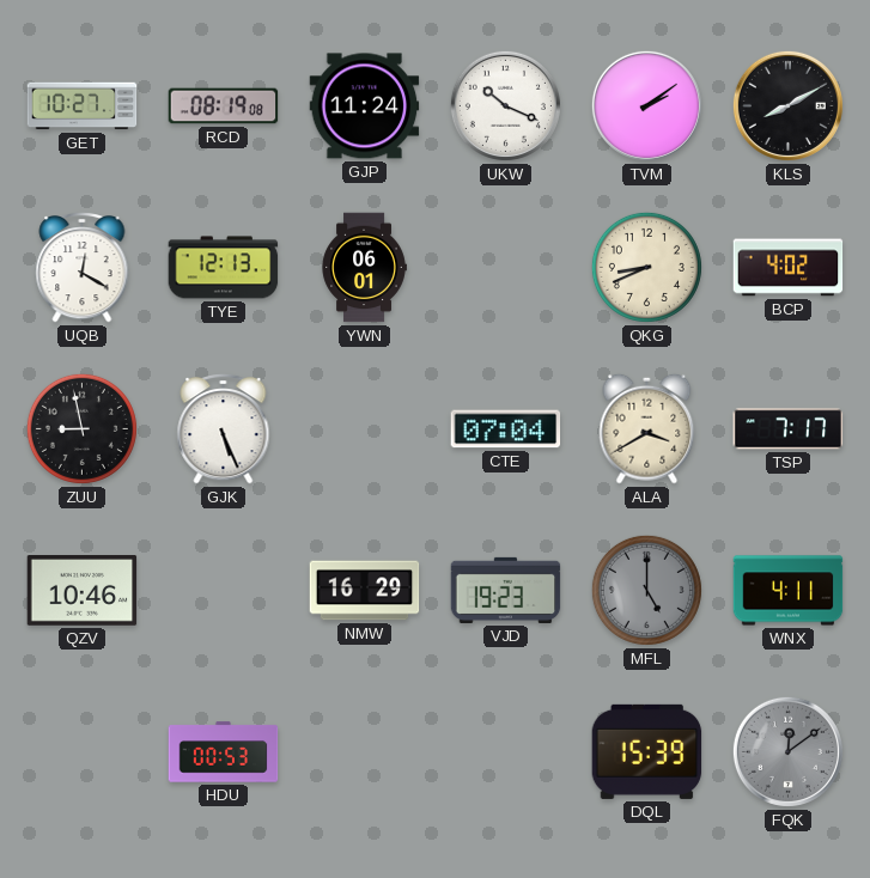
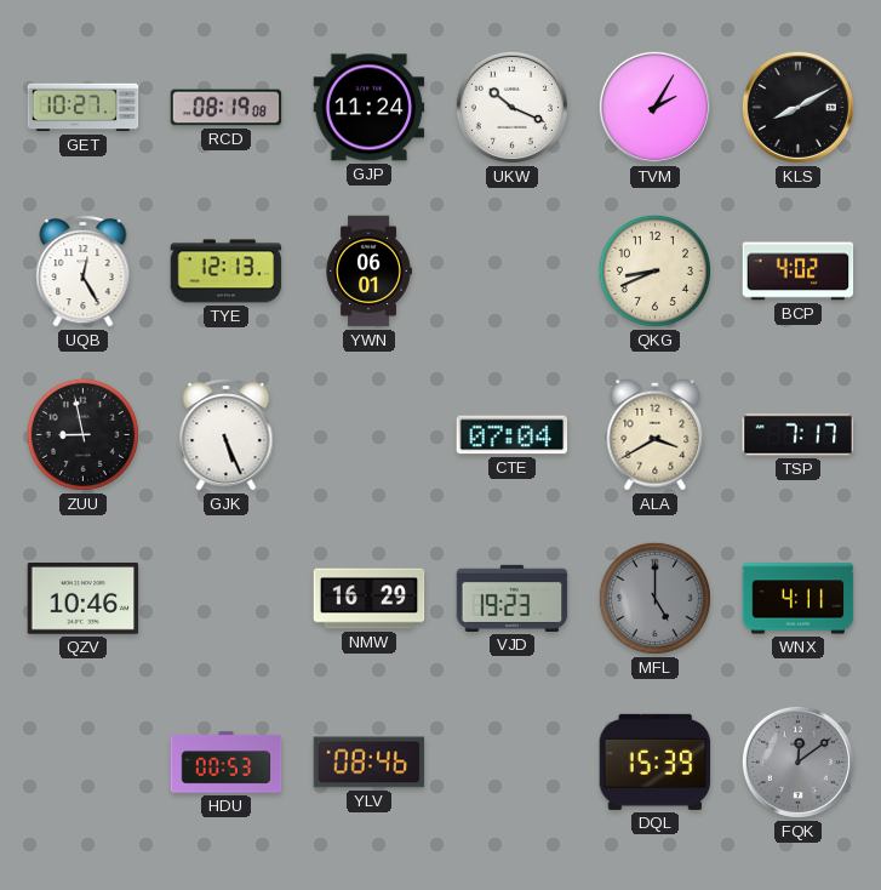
TVM: 2:09 -> 2:05
UQB: 12:20 -> 12:25
YLV: none -> 08:46
